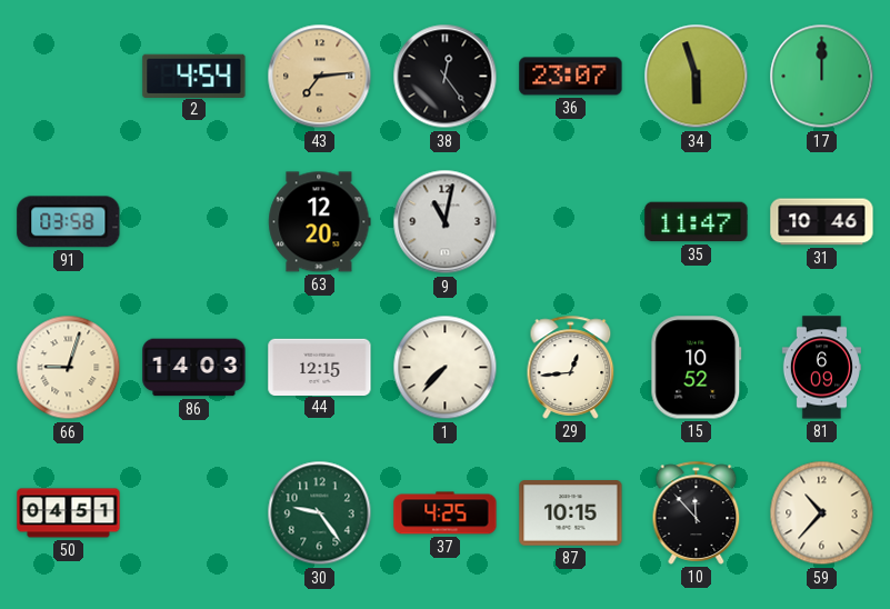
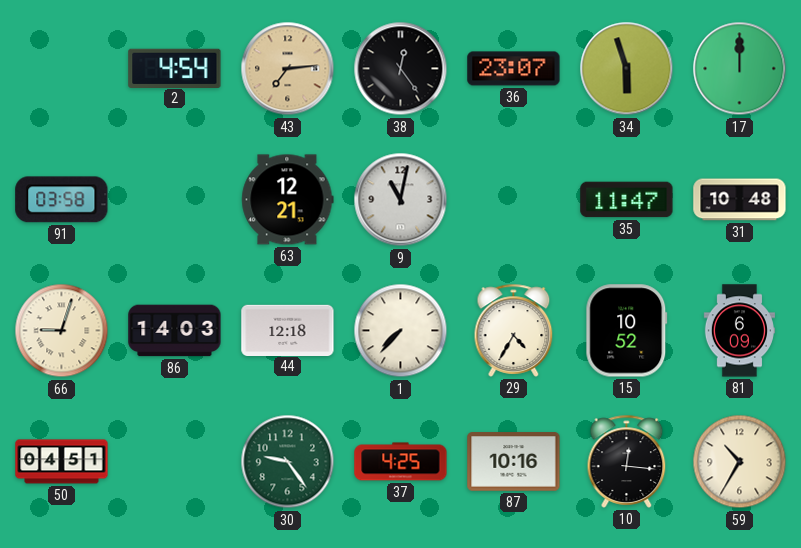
63: 12:20 -> 12:21
31: 10:46 -> 10:48
44: 12:15 -> 12:18
29: 12:44 -> 4:35
87: 10:15 -> 10:16
10: 11:53 -> 12:16
59: 10:37 -> 10:35
